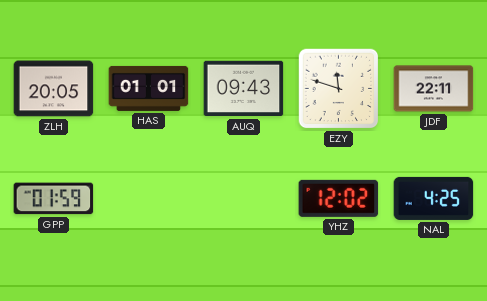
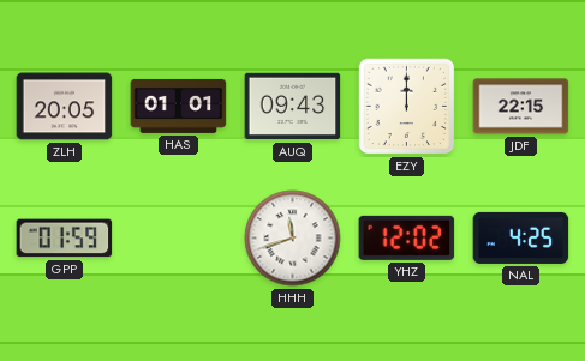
EZY: 11:48 -> 12:00
JDF: 22:11 -> 22:15
HHH: none -> 11:42
